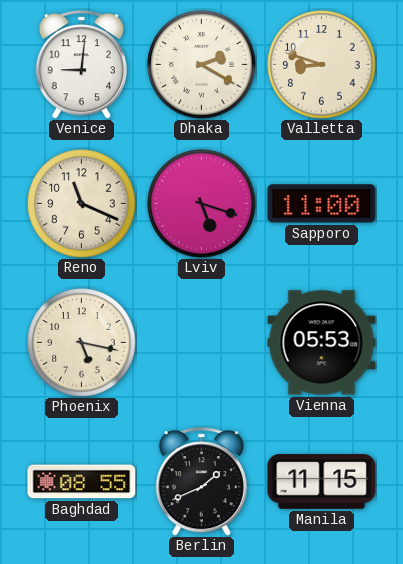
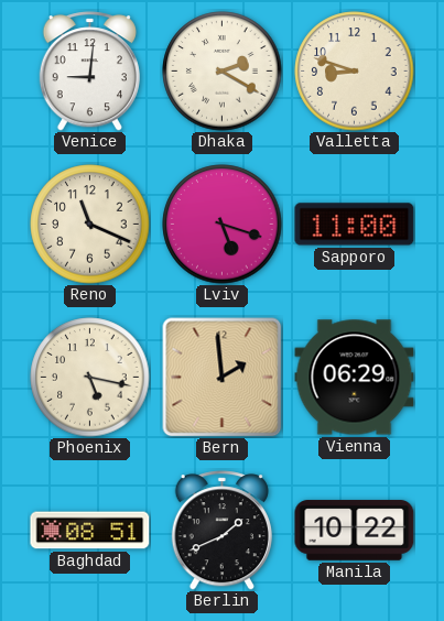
Bern: none -> 1:59
Vienna: 05:53 -> 06:29
Baghdad: 08:55 -> 08:51
Manila: 11:15 -> 10:22
